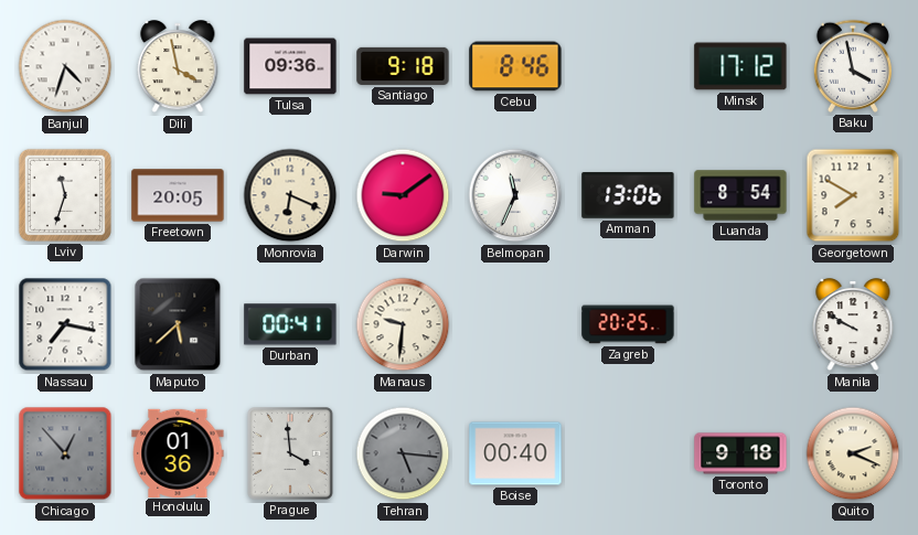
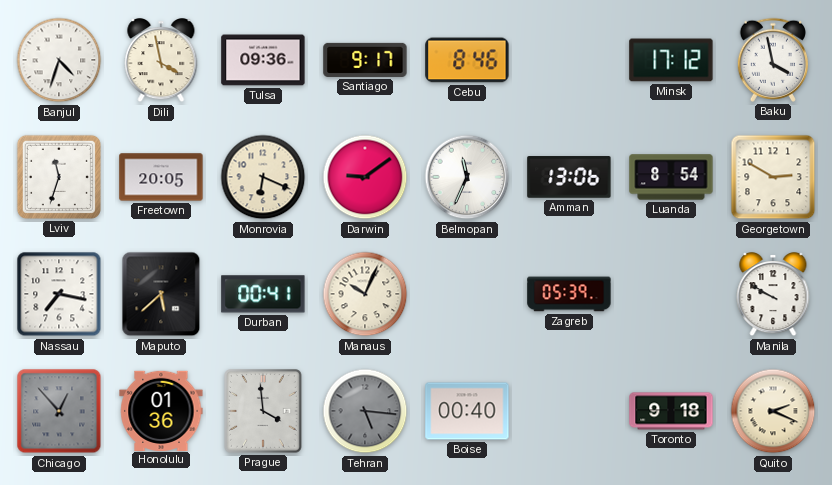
Santiago: 9:18 -> 9:17
Georgetown: 7:50 -> 2:50
Manaus: 9:31 -> 10:04
Zagreb: 20:25 -> 05:39
